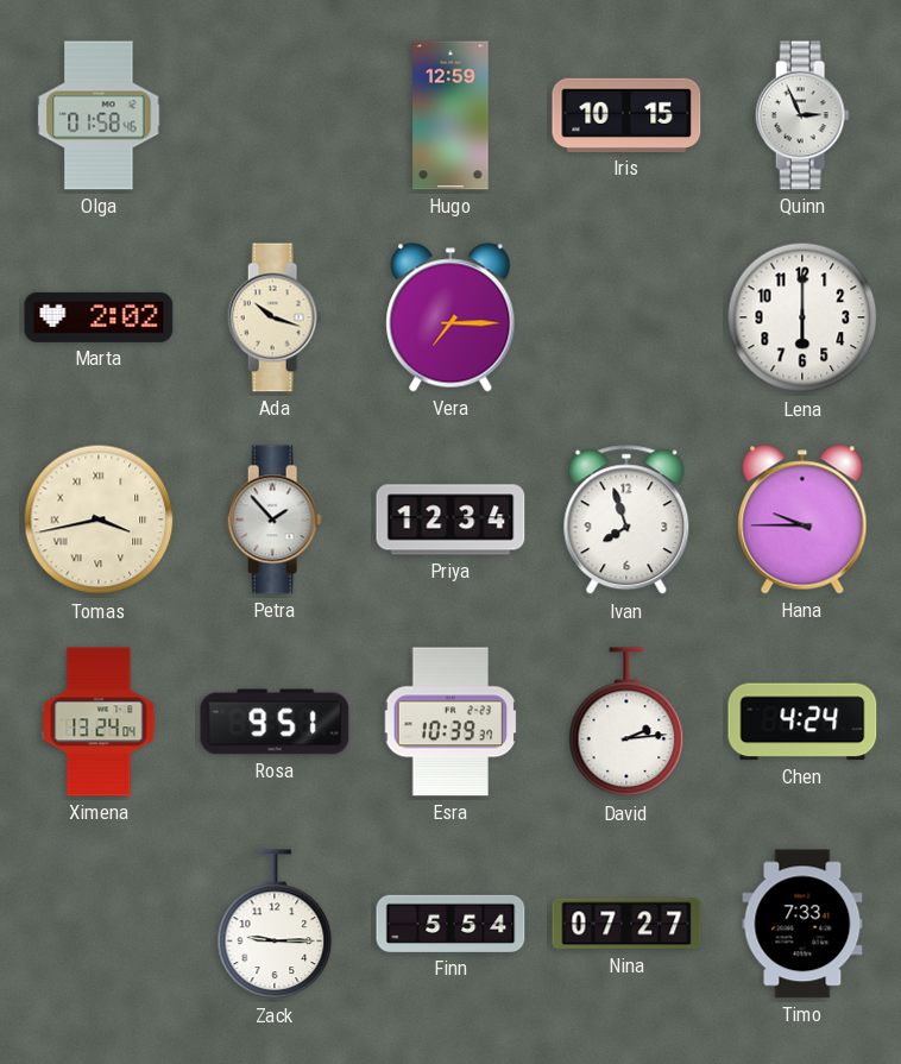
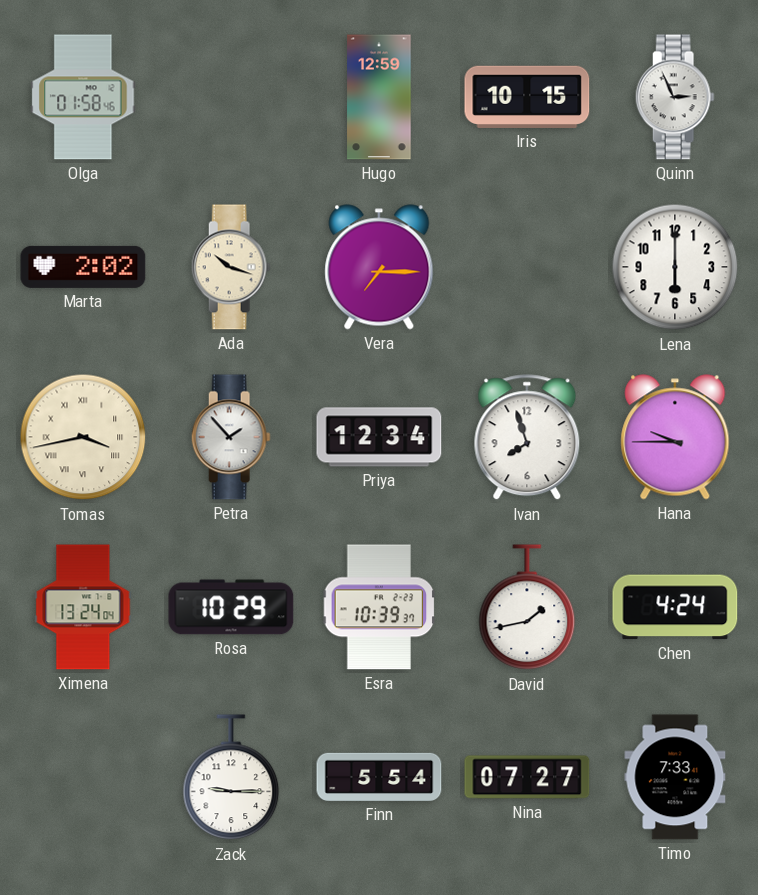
Rosa: 9:51 -> 10:29
David: 2:14 -> 1:43
